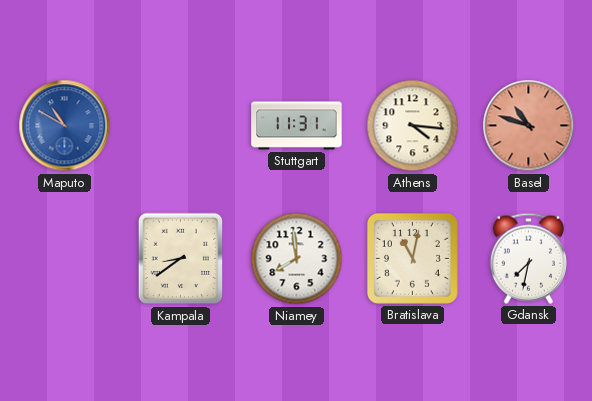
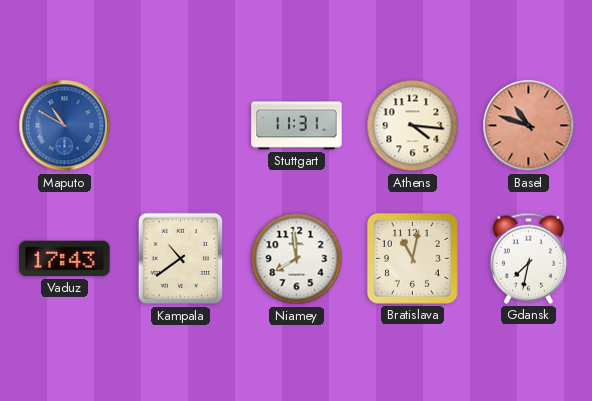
Vaduz: none -> 17:43
Kampala: 8:39 -> 10:39
